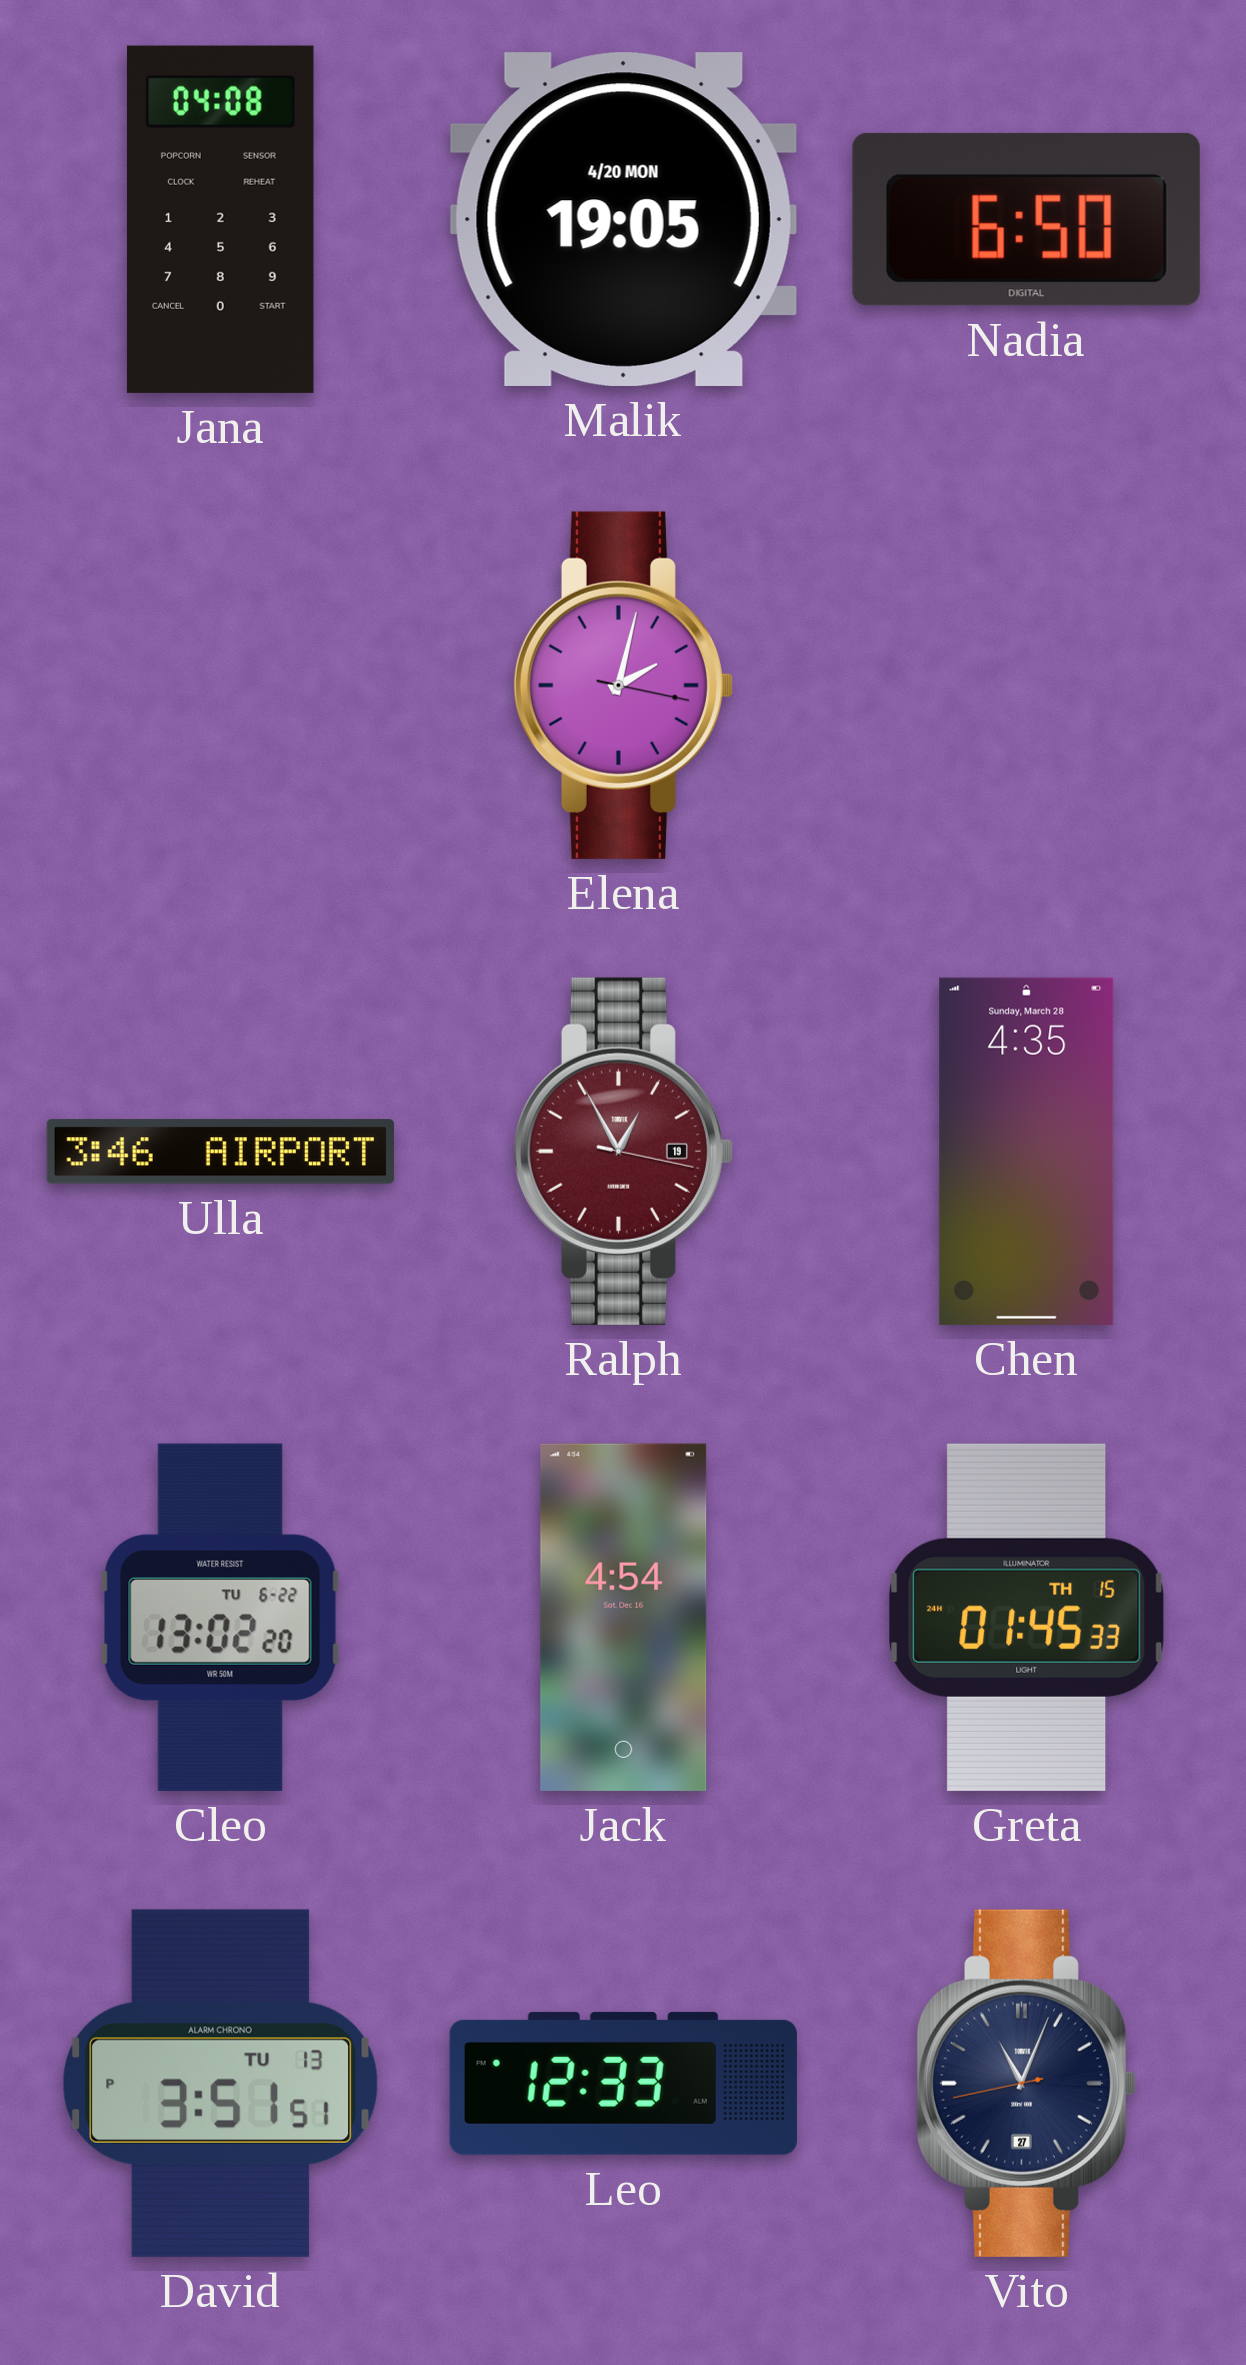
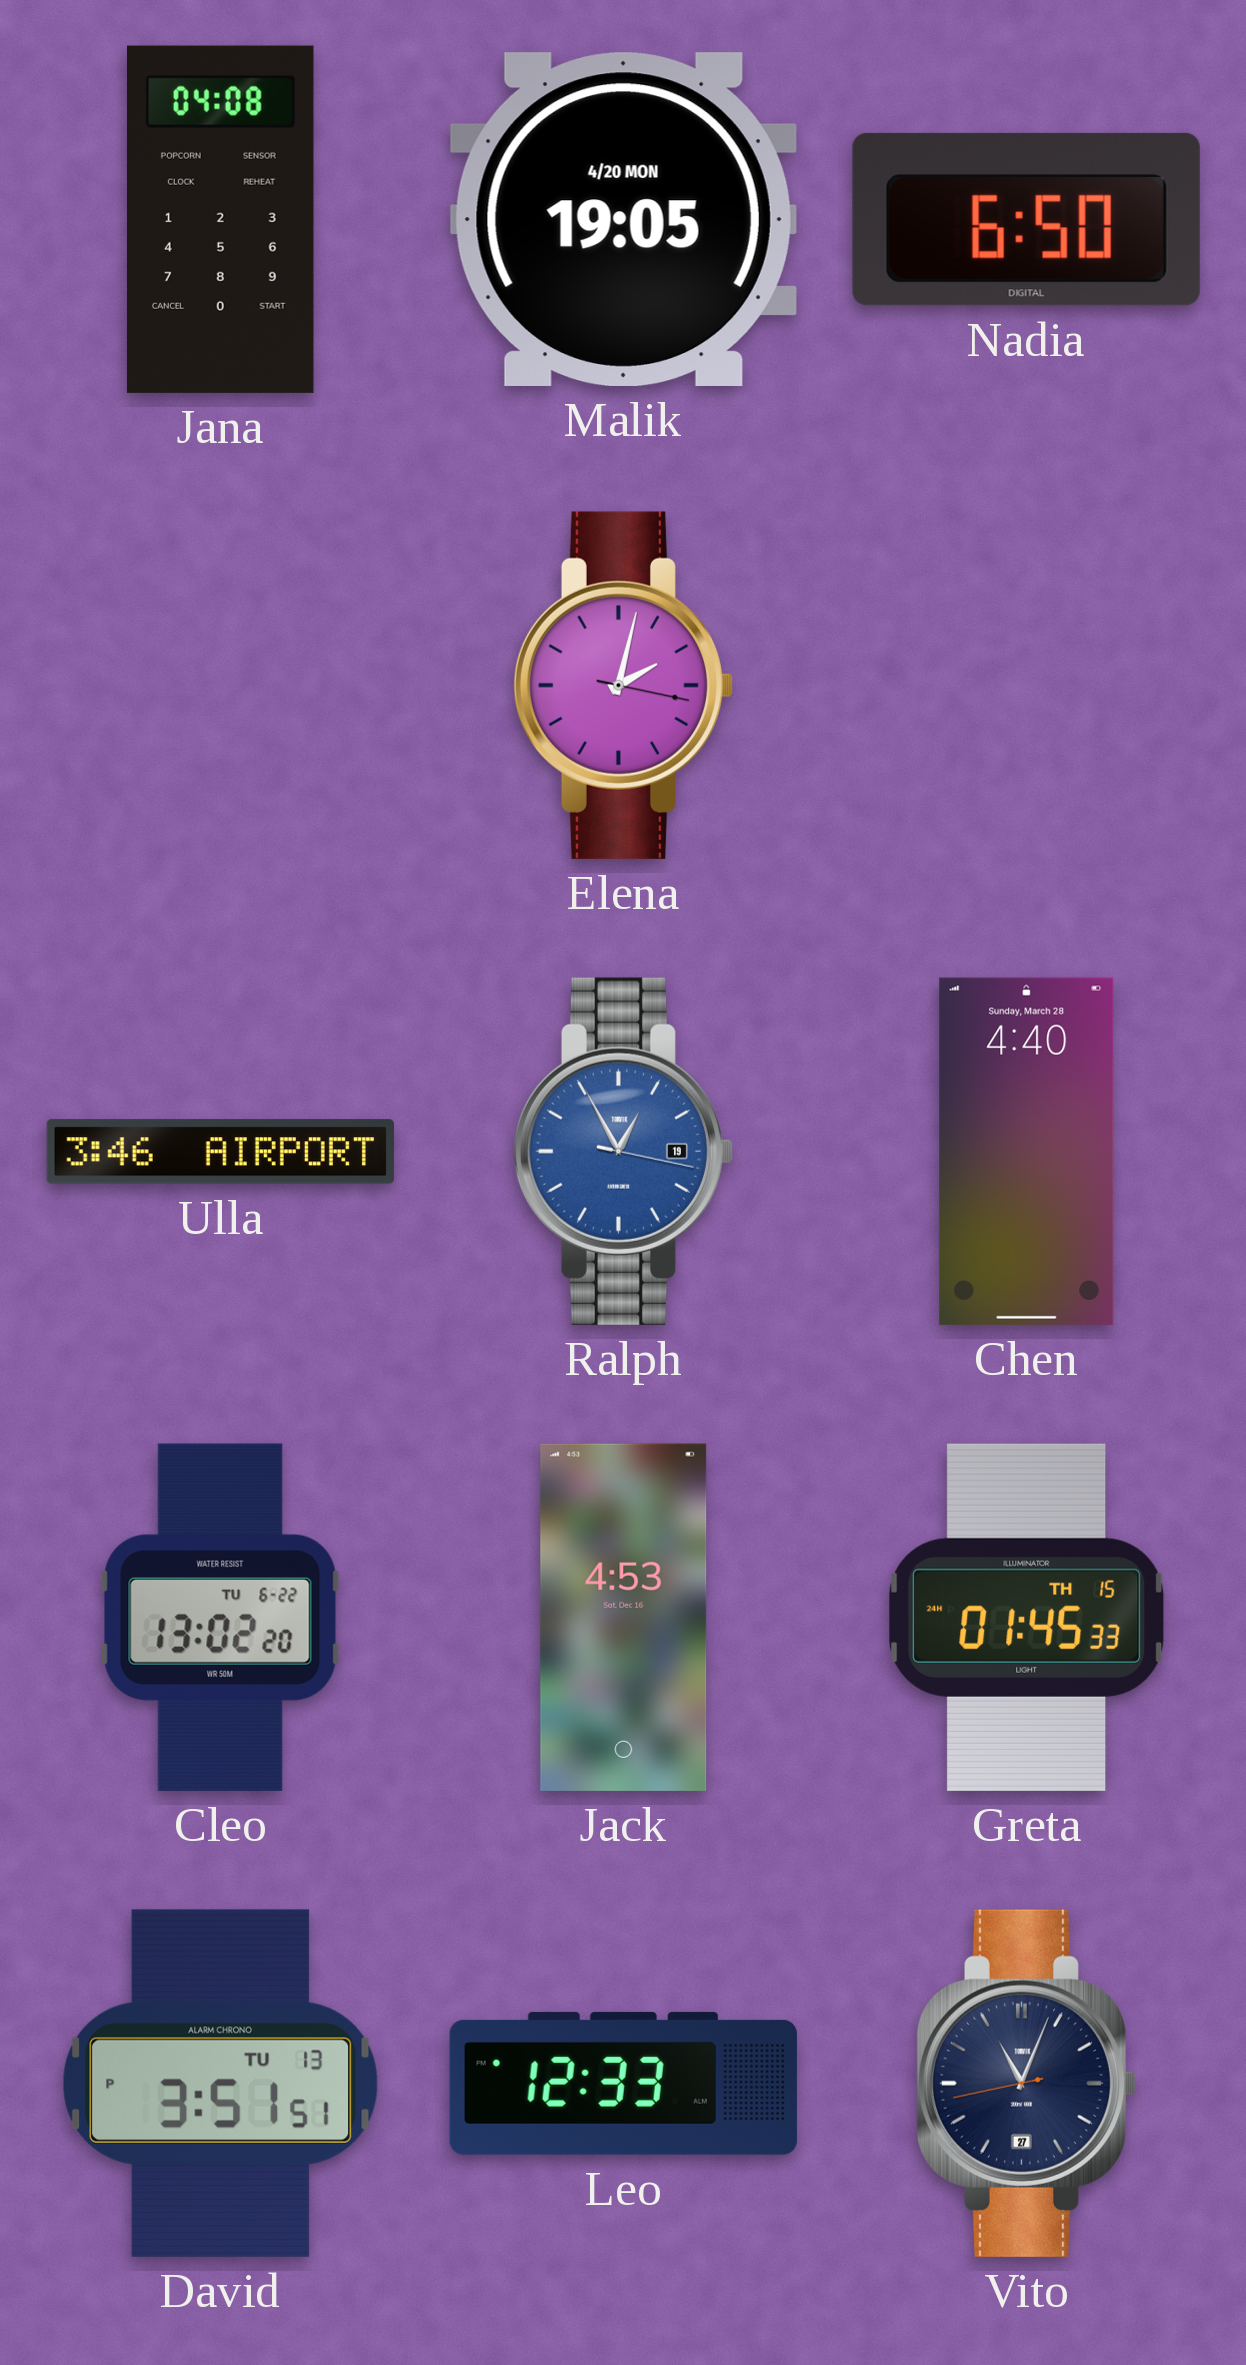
Ralph dial: burgundy -> blue
Chen: 4:35 -> 4:40
Jack: 4:54 -> 4:53
